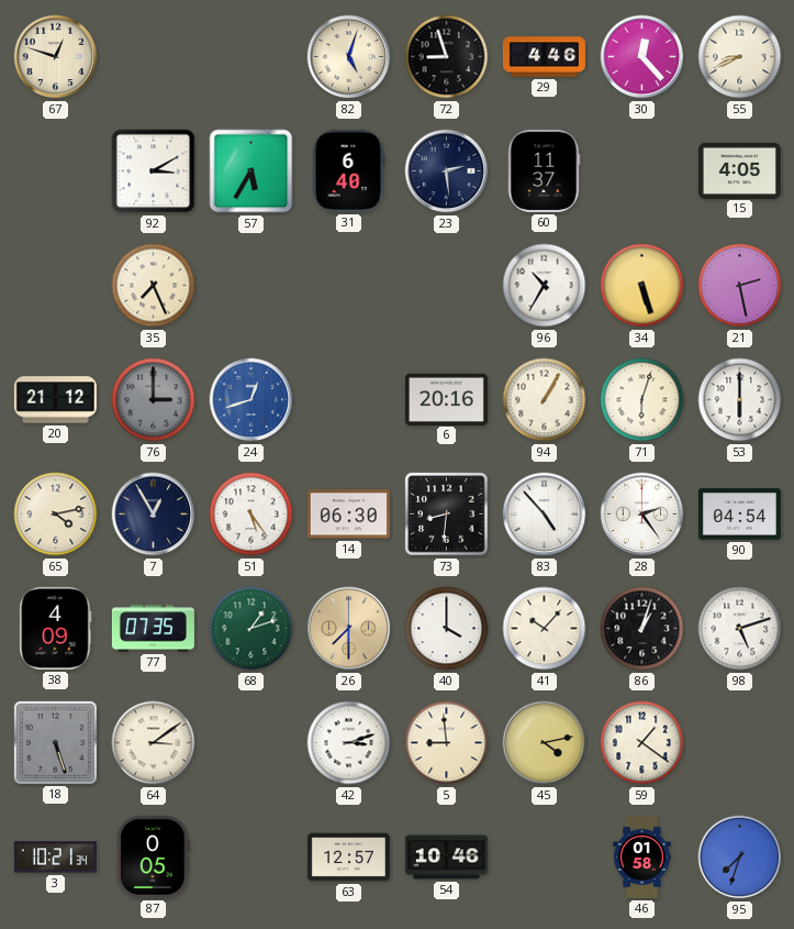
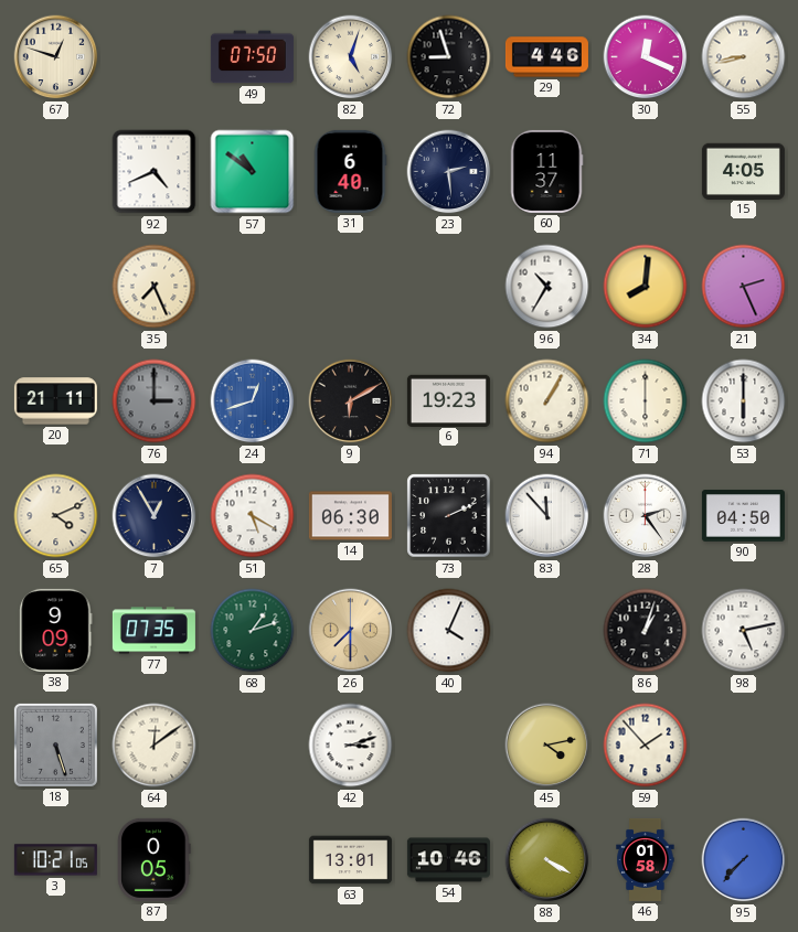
49: none -> 07:50
30: 12:23 -> 12:19
55: 8:41 -> 8:43
92: 3:10 -> 4:41
57: 5:35 -> 10:51
34: 5:27 -> 8:01
21: 2:28 -> 2:26
20: 21:12 -> 21:11
9: none -> 6:10
6: 20:16 -> 19:23
71: 6:03 -> 6:00
65: 4:13 -> 4:11
51: 5:24 -> 5:20
73: 8:31 -> 2:11
83: 4:53 -> 11:53
90: 04:54 -> 04:50
38: 4:09 -> 9:09
40: 4:00 -> 4:04
41: 10:07 -> none
98: 5:12 -> 5:13
64: 3:09 -> 12:09
5: 8:59 -> none
59: 1:21 -> 1:53
3: 10:21:34 -> 10:21:05
63: 12:57 -> 13:01
88: none -> 4:20
95: 7:33 -> 7:37
